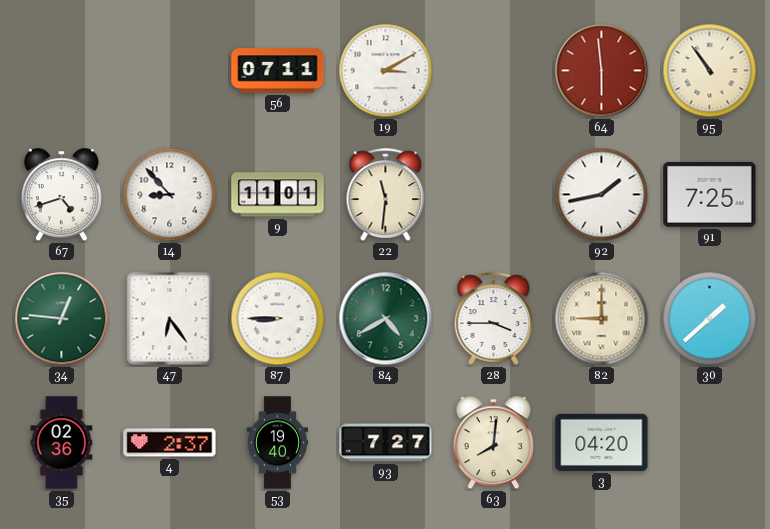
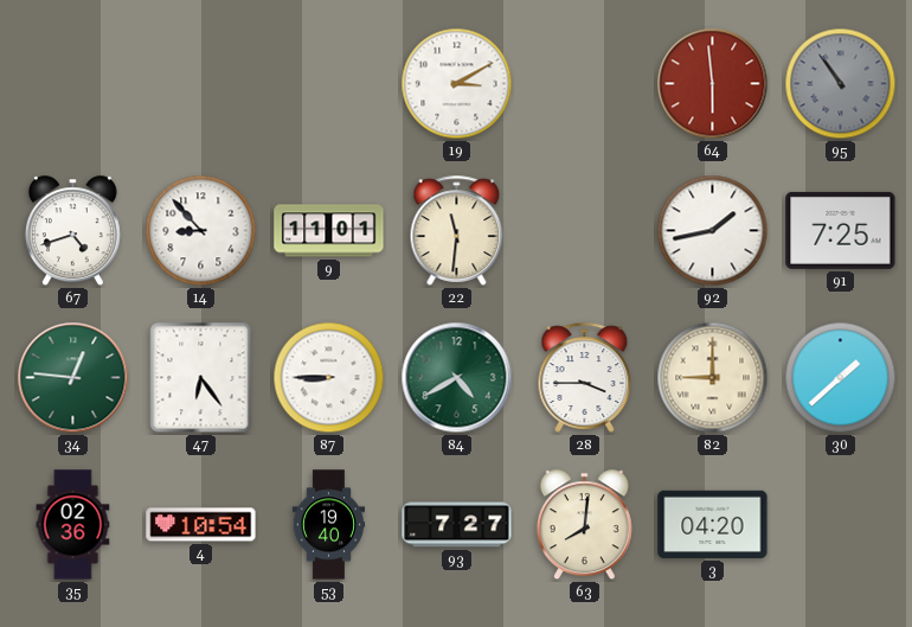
56: 07:11 -> none
95 dial: cream -> grey
4: 2:37 -> 10:54
